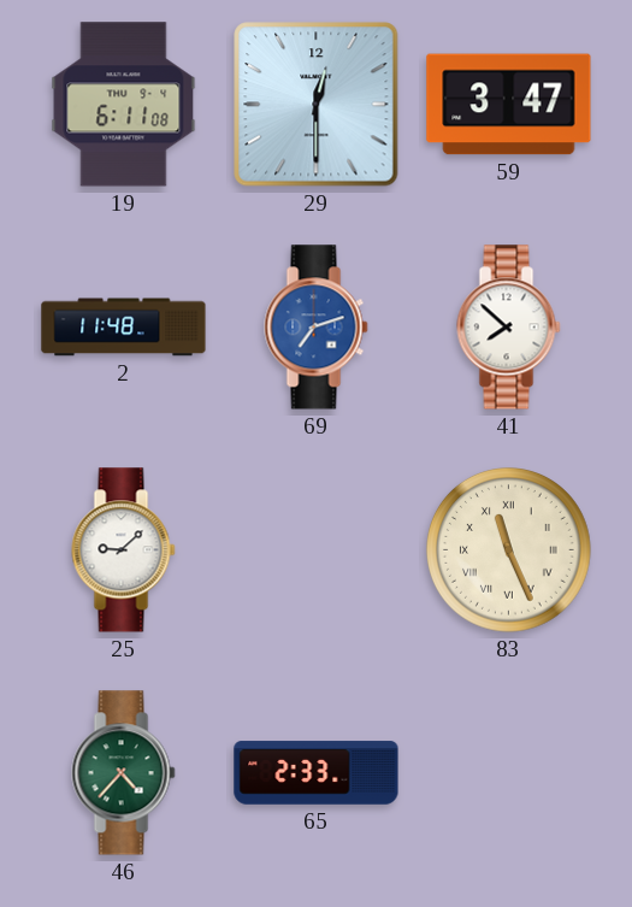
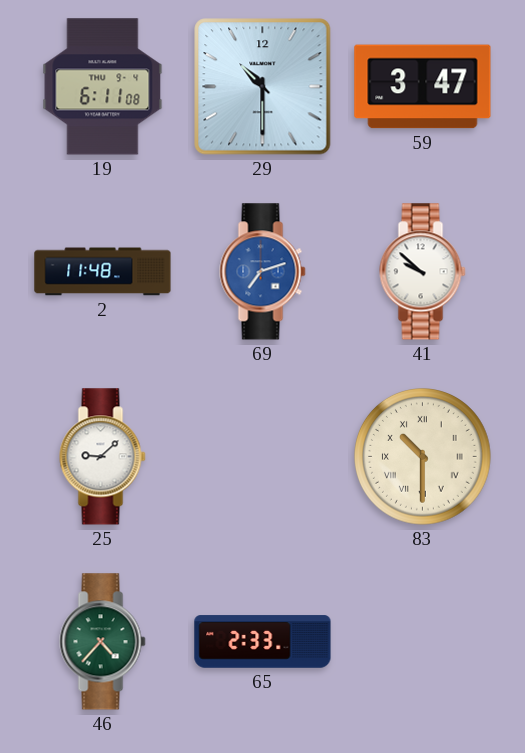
29: 12:30 -> 10:30
41: 7:52 -> 9:52
83: 11:26 -> 10:30
